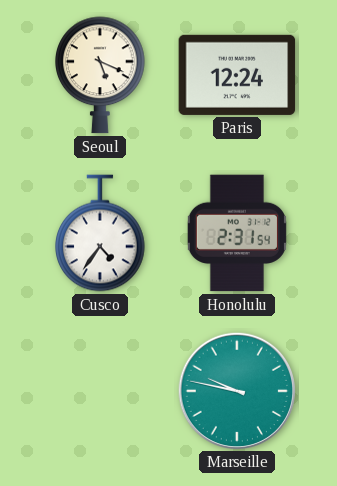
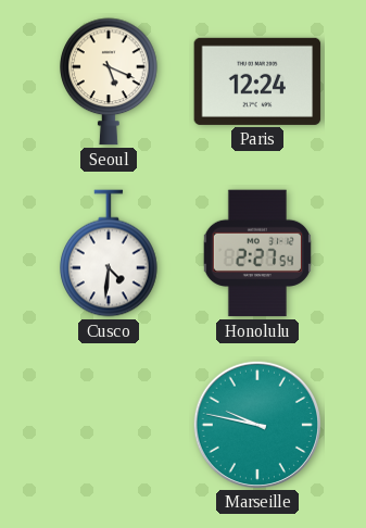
Cusco: 4:36 -> 4:31
Honolulu: 2:31 -> 2:27
